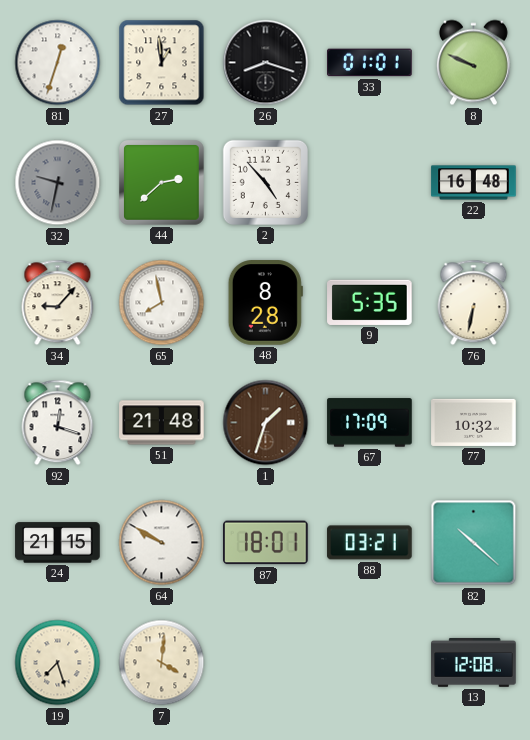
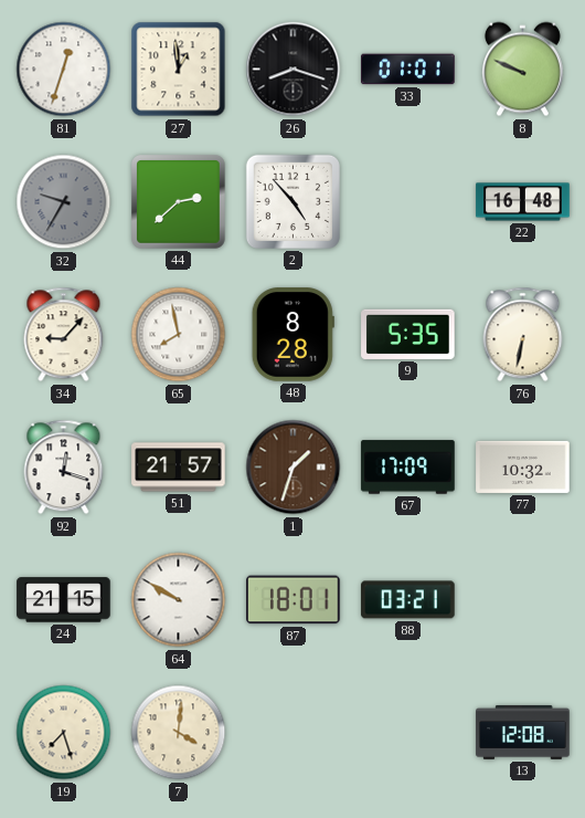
32: 9:32 -> 9:35
51: 21:48 -> 21:57
82: 10:22 -> none
